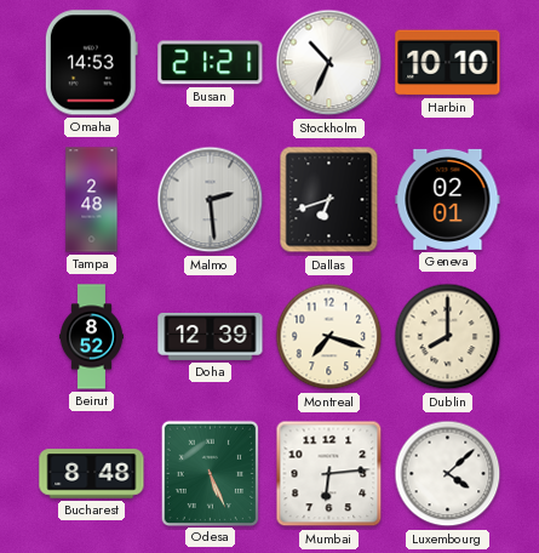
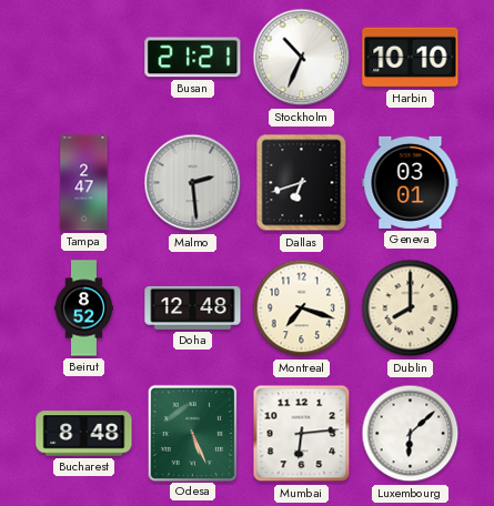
Omaha: 14:53 -> none
Tampa: 2:48 -> 2:47
Geneva: 02:01 -> 03:01
Doha: 12:39 -> 12:48
Luxembourg: 4:08 -> 6:08
